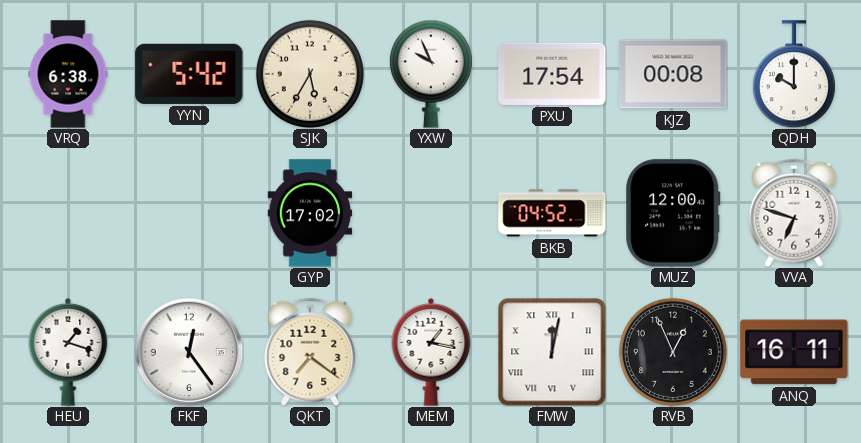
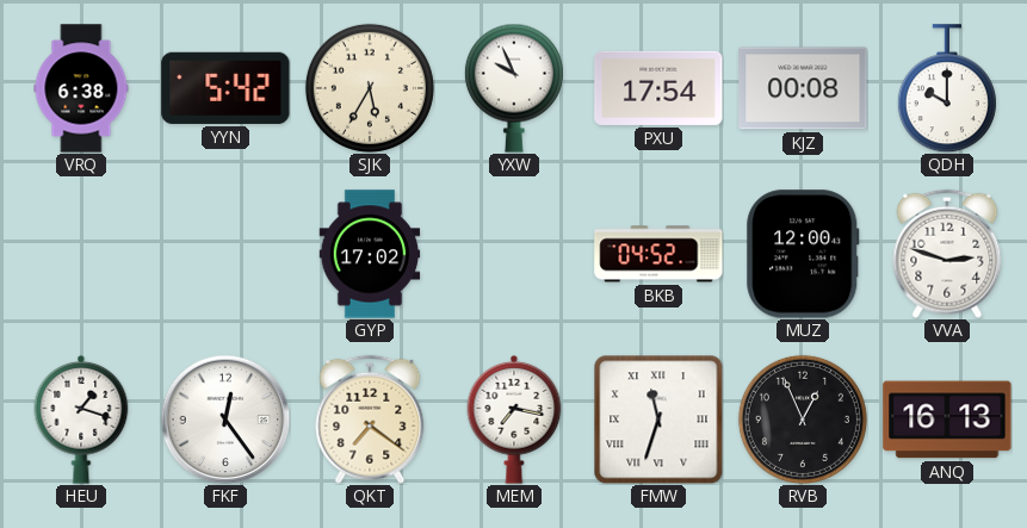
VVA: 6:48 -> 2:48
MEM: 1:17 -> 7:17
FMW: 12:02 -> 11:33
ANQ: 16:11 -> 16:13
